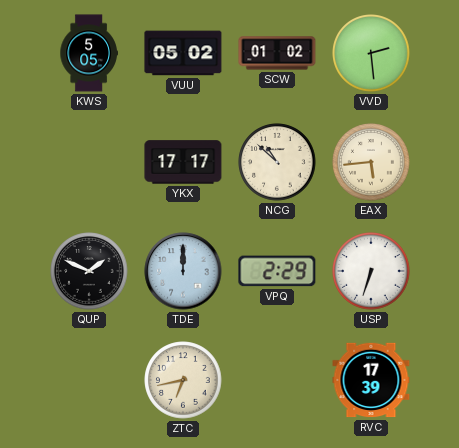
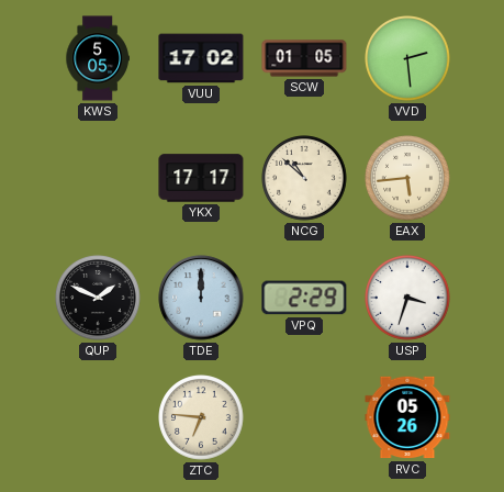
VUU: 05:02 -> 17:02
SCW: 01:02 -> 01:05
USP: 6:33 -> 3:33
ZTC: 6:43 -> 6:46
RVC: 17:39 -> 05:26
